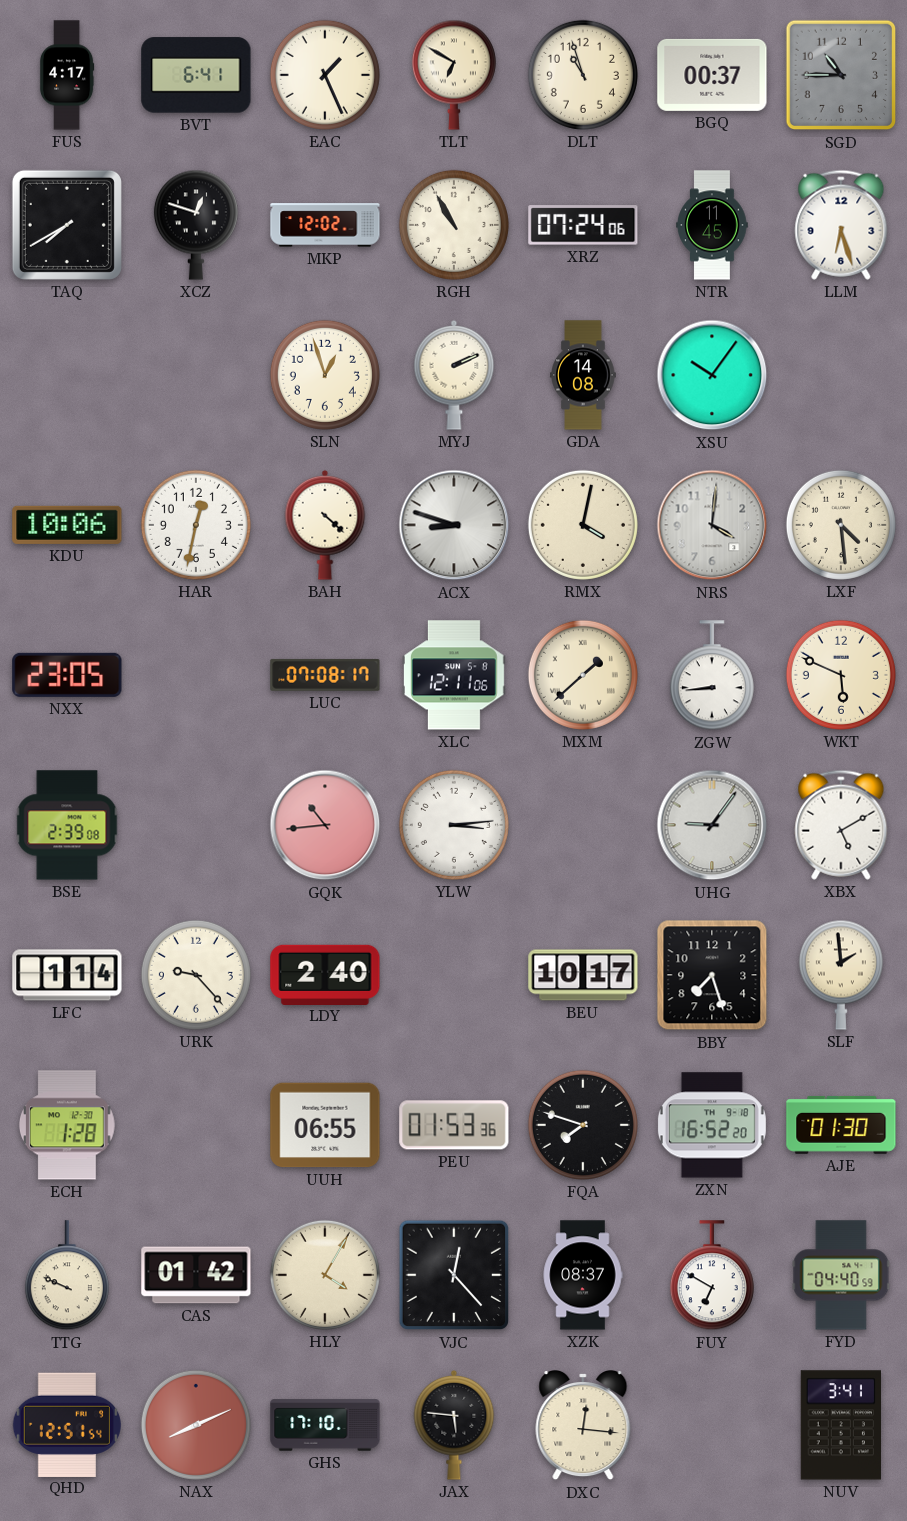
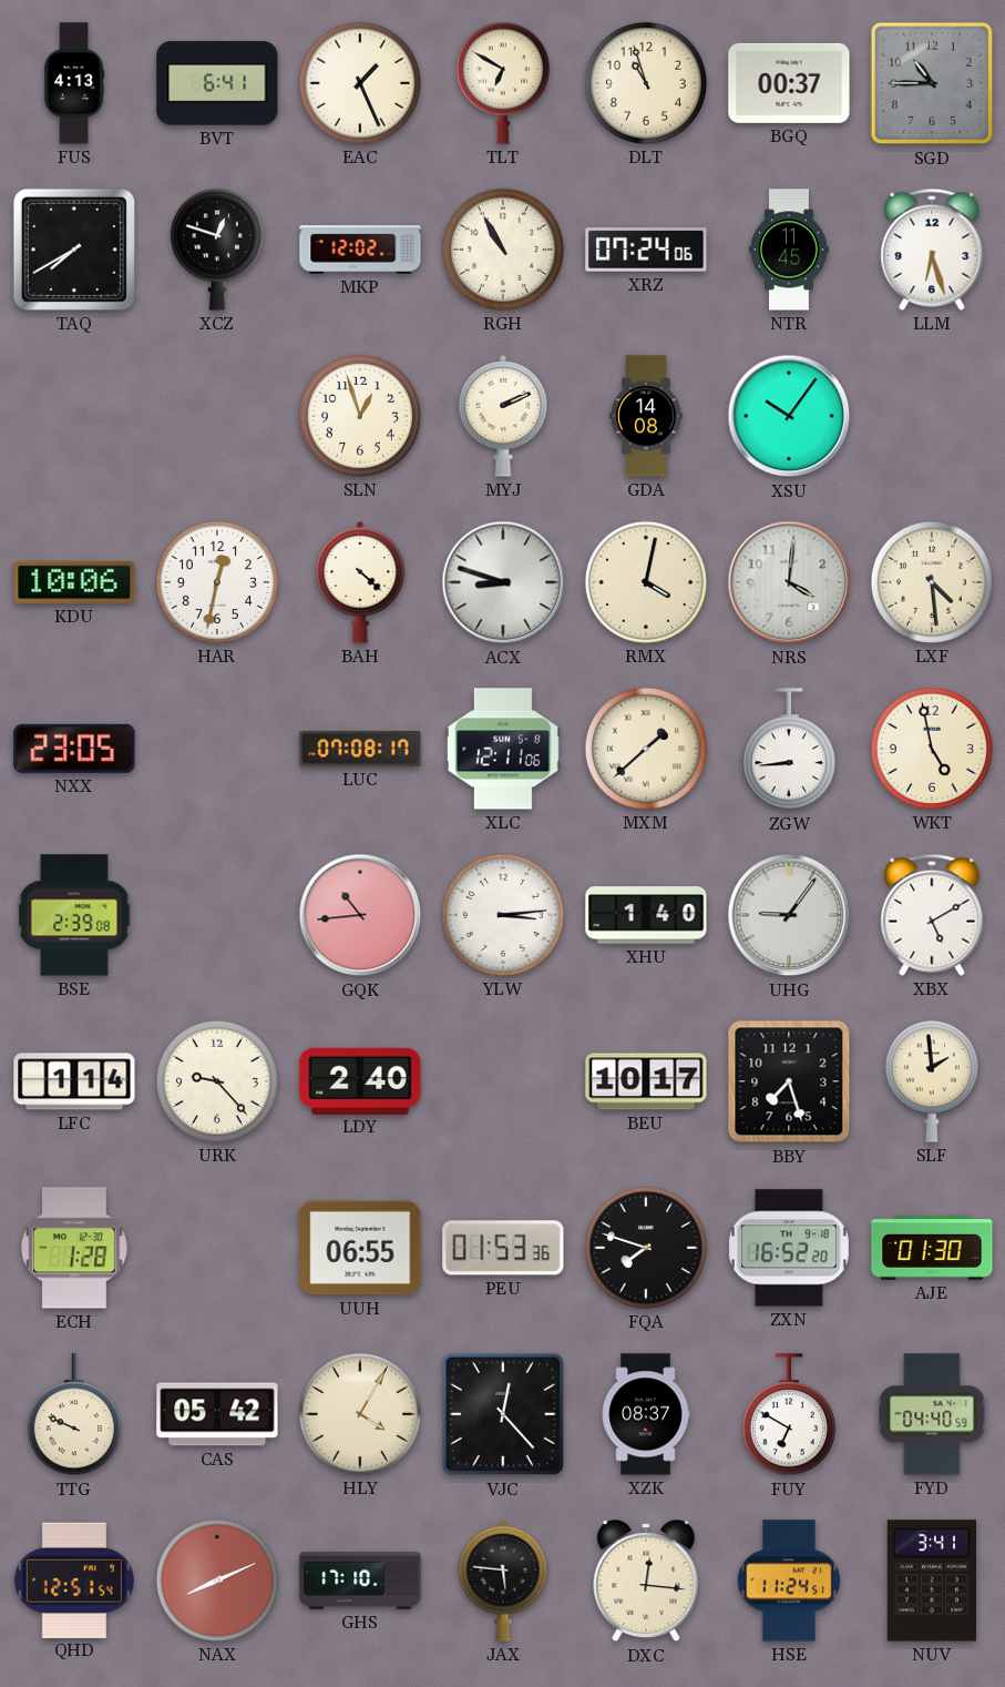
FUS: 4:17 -> 4:13
WKT: 5:49 -> 4:58
XHU: none -> 1:40
CAS: 01:42 -> 05:42
HSE: none -> 11:24
